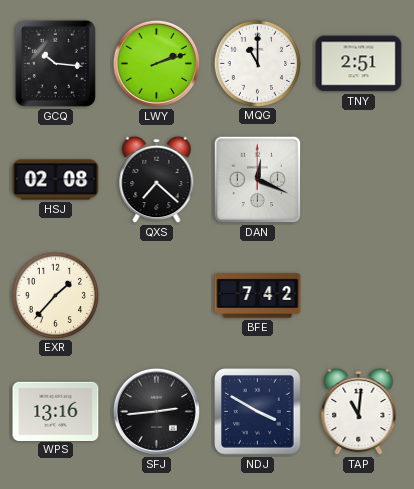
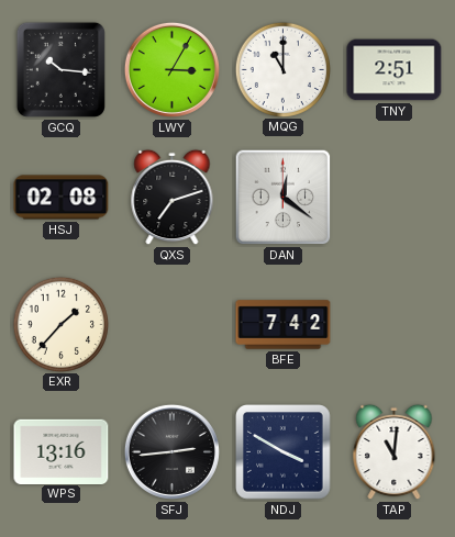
LWY: 2:12 -> 3:05
QXS: 7:22 -> 7:12
DAN: 12:19 -> 12:21
